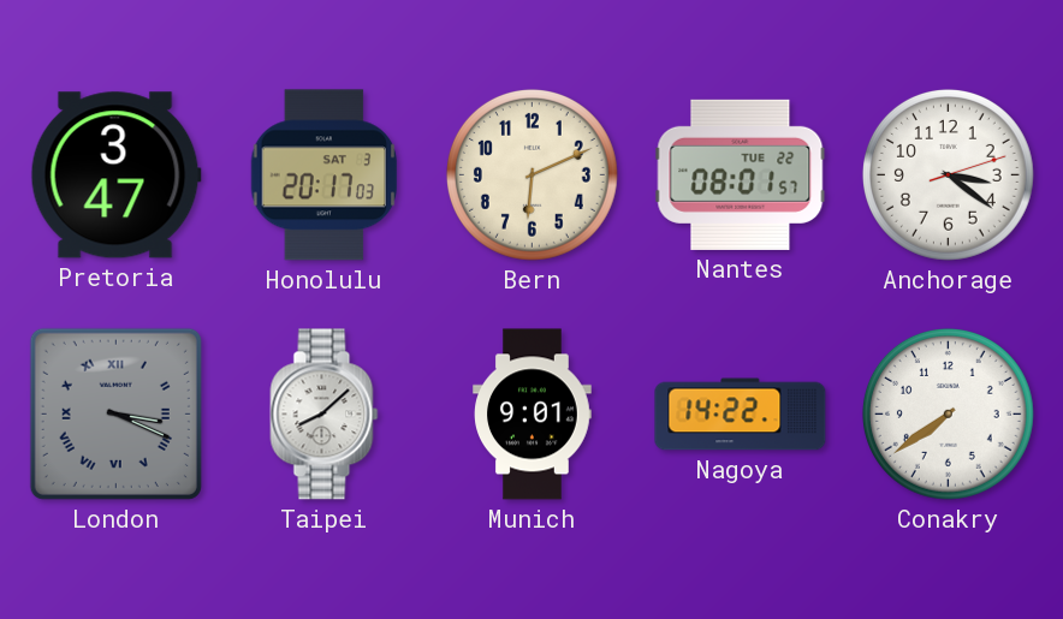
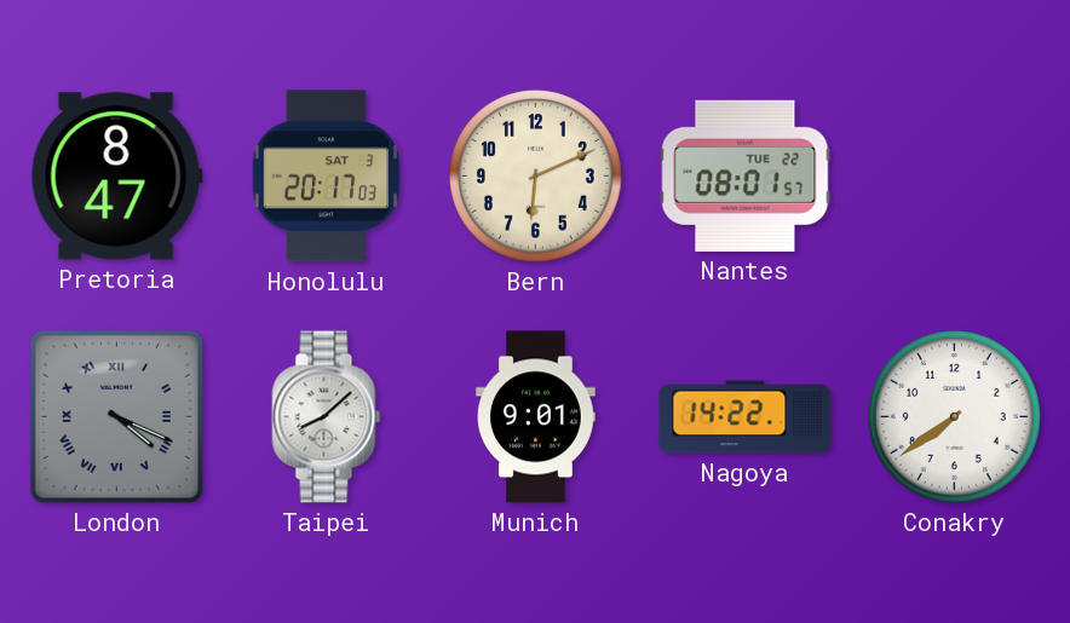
Pretoria: 3:47 -> 8:47
Anchorage: 3:21 -> none
London: 3:19 -> 4:19
